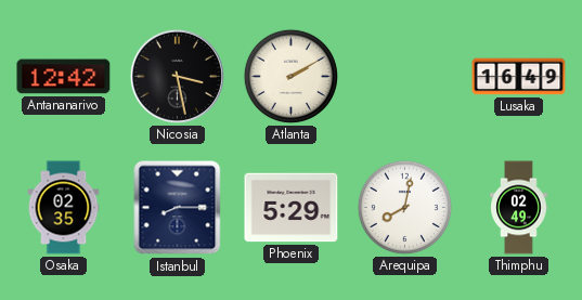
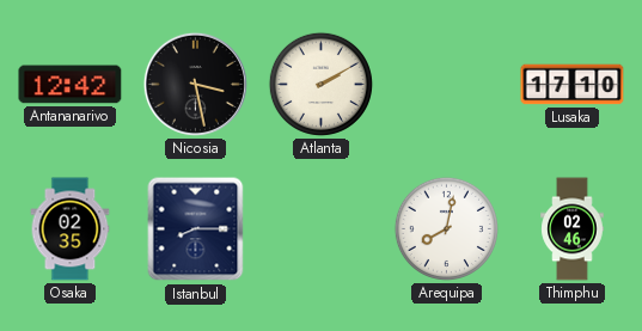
Lusaka: 16:49 -> 17:10
Phoenix: 5:29 -> none
Thimphu: 02:49 -> 02:46
